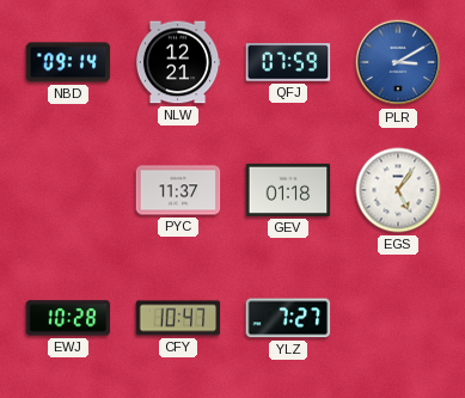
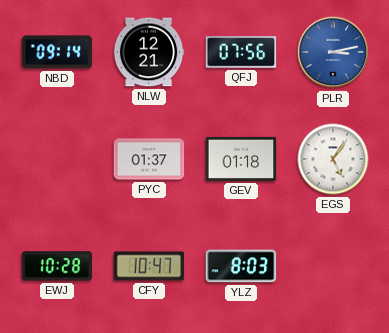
QFJ: 07:59 -> 07:56
PLR: 3:10 -> 3:13
PYC: 11:37 -> 01:37
YLZ: 7:27 -> 8:03
